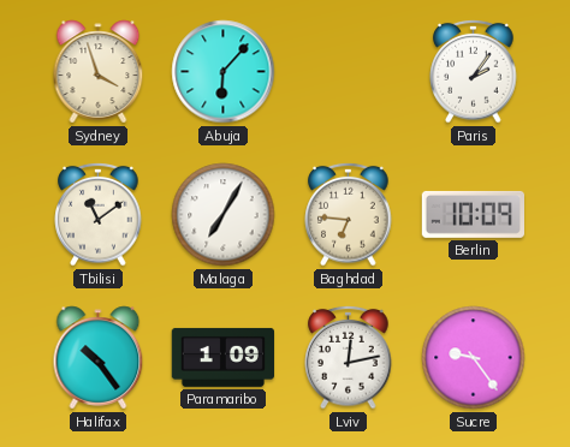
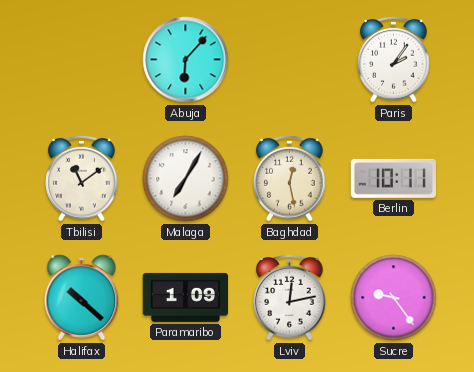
Sydney: 3:57 -> none
Baghdad: 6:46 -> 12:28
Berlin: 10:09 -> 10:11
Halifax: 10:24 -> 10:22
